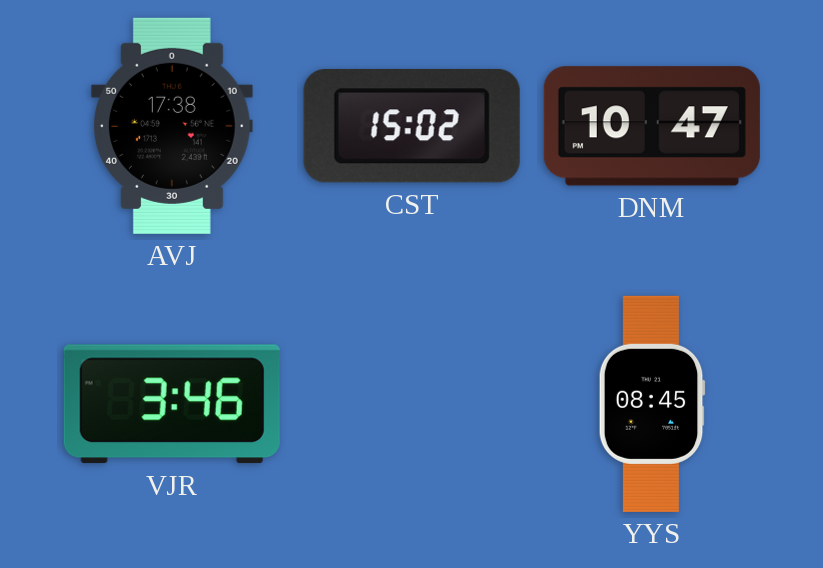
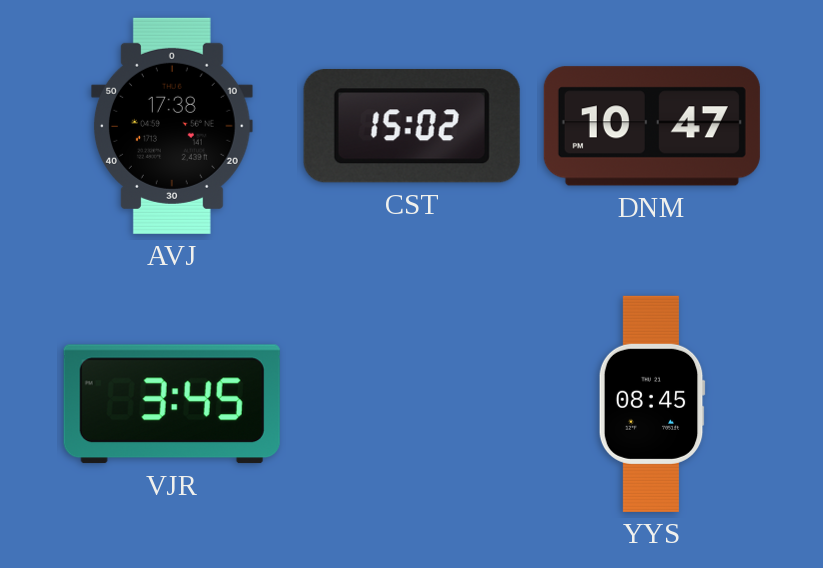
VJR: 3:46 -> 3:45
